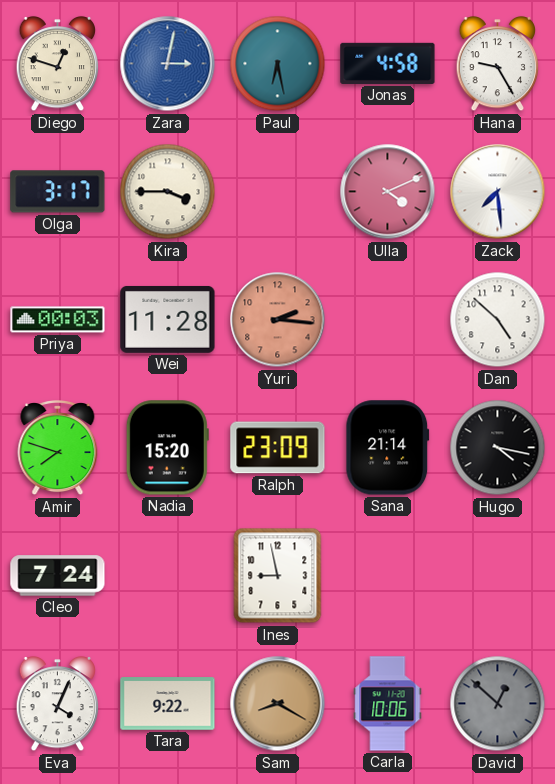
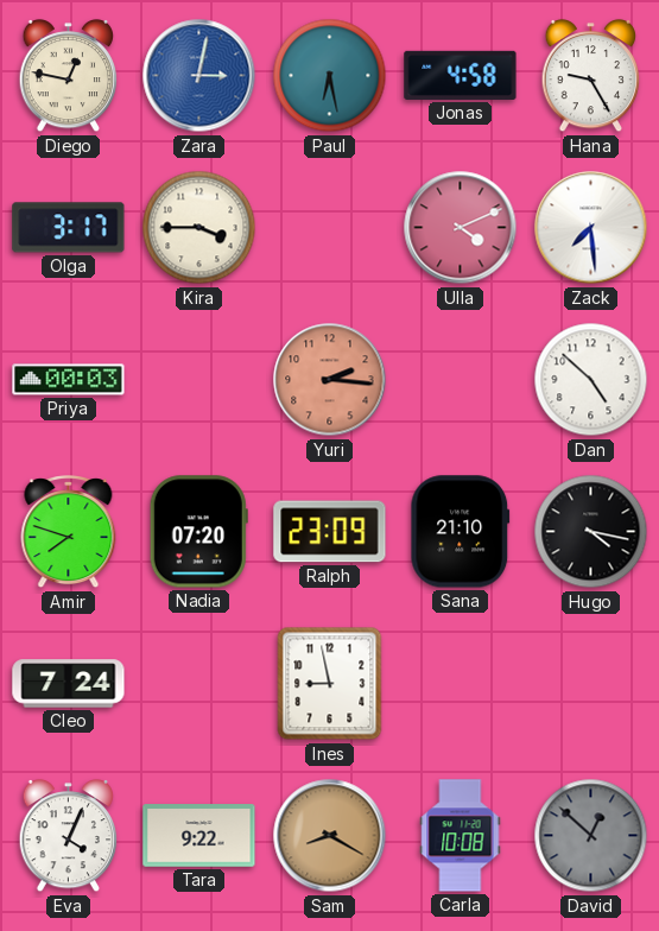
Diego: 12:48 -> 12:47
Wei: 11:28 -> none
Nadia: 15:20 -> 07:20
Sana: 21:14 -> 21:10
Carla: 10:06 -> 10:08
